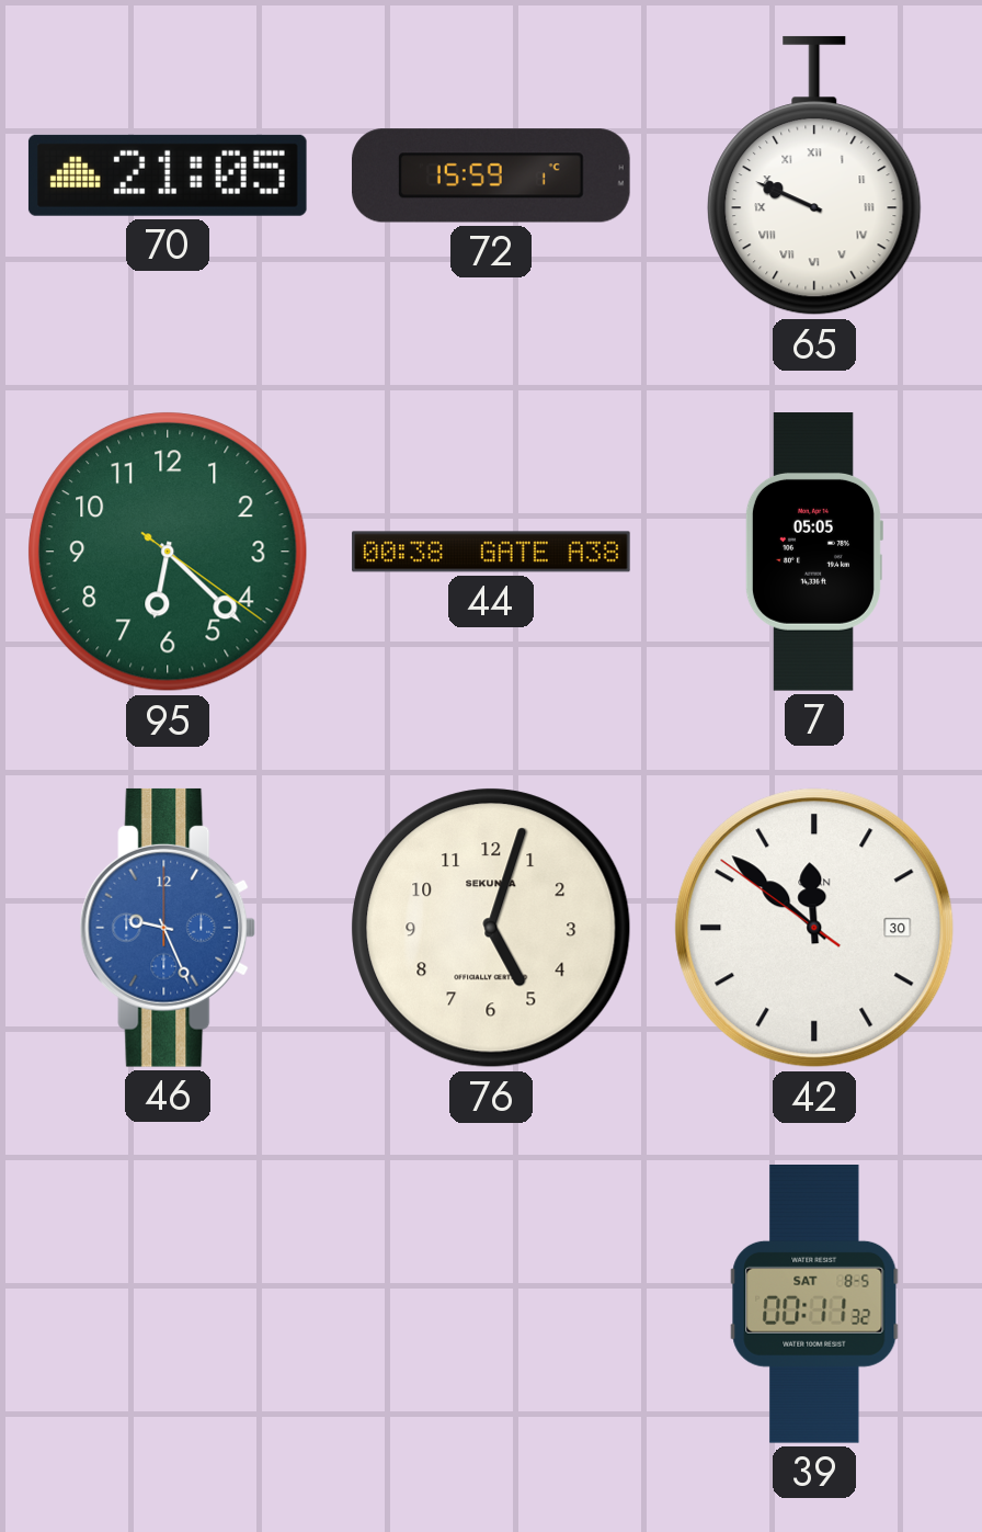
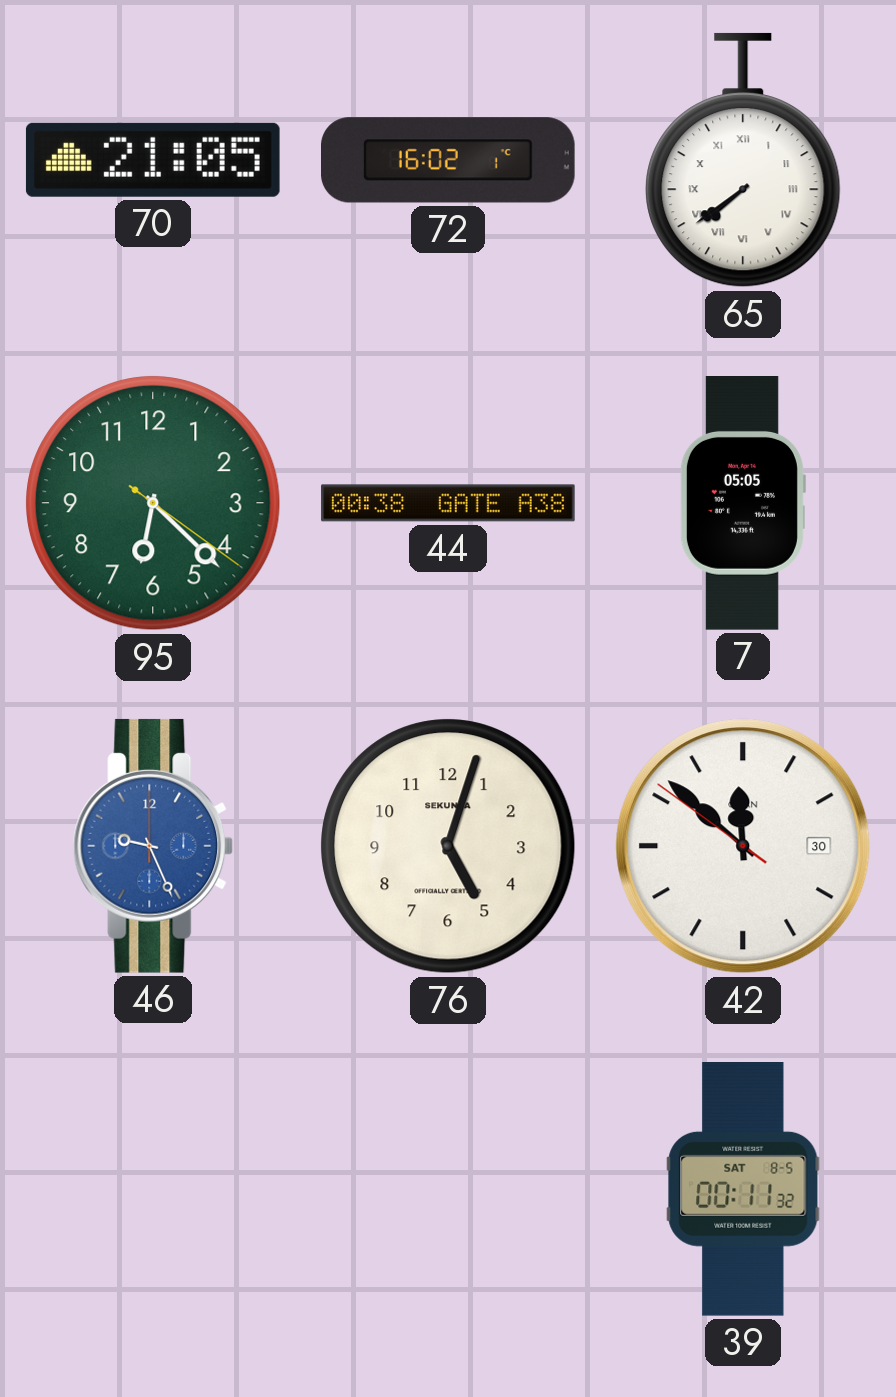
72: 15:59 -> 16:02
65: 9:49 -> 7:39
